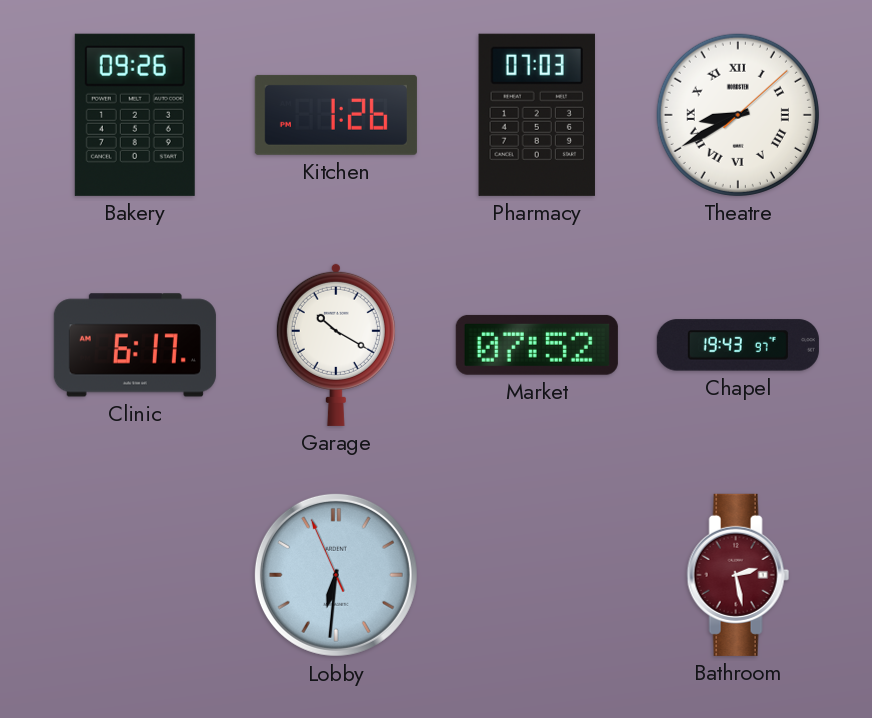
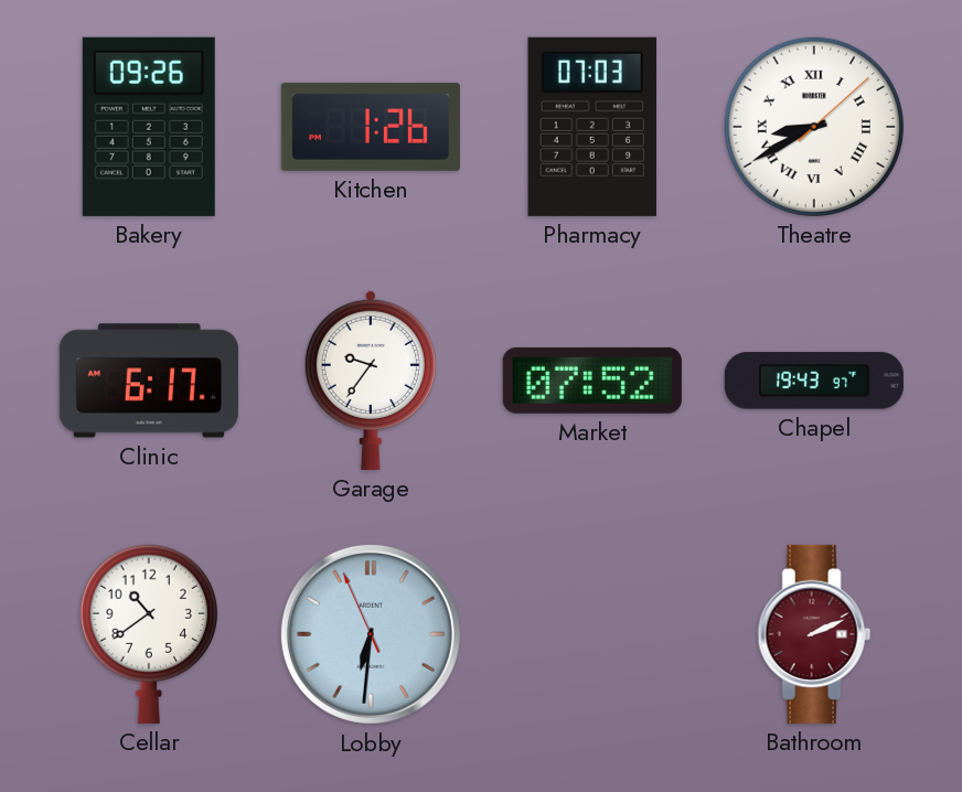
Garage: 10:20 -> 9:36
Cellar: none -> 10:39
Bathroom: 2:28 -> 2:11
